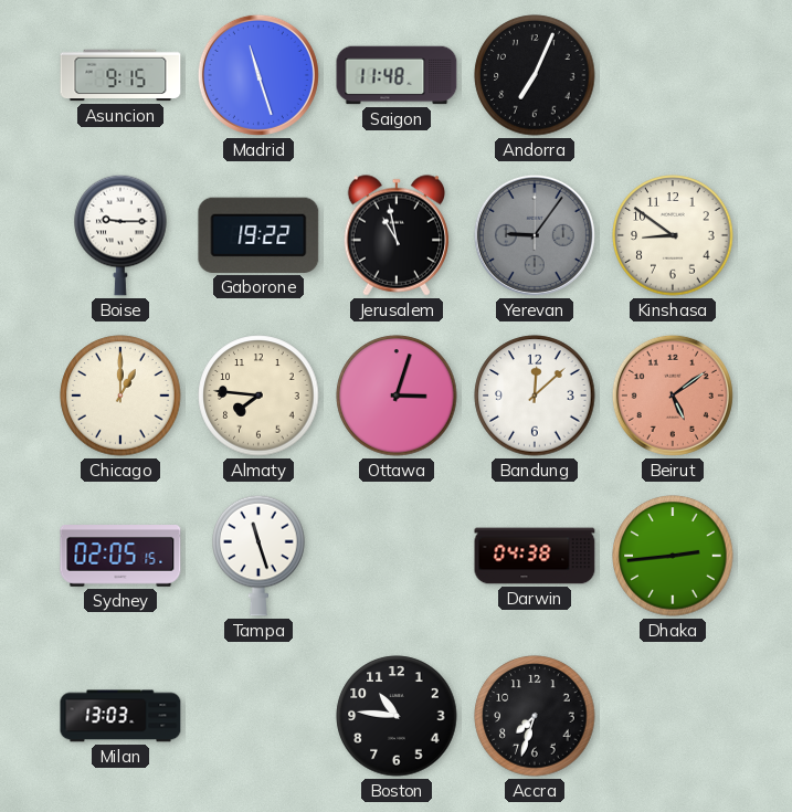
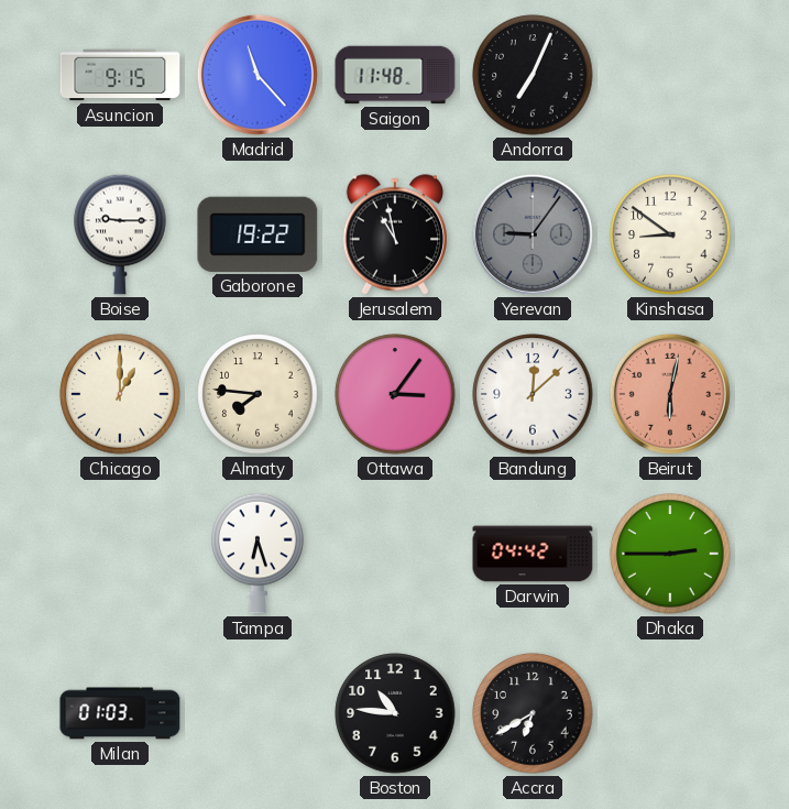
Madrid: 11:27 -> 11:23
Ottawa: 3:03 -> 3:06
Beirut: 5:09 -> 6:02
Sydney: 02:05 -> none
Tampa: 11:27 -> 6:27
Darwin: 04:38 -> 04:42
Dhaka: 2:44 -> 2:45
Milan: 13:03 -> 01:03
Accra: 7:33 -> 6:40
